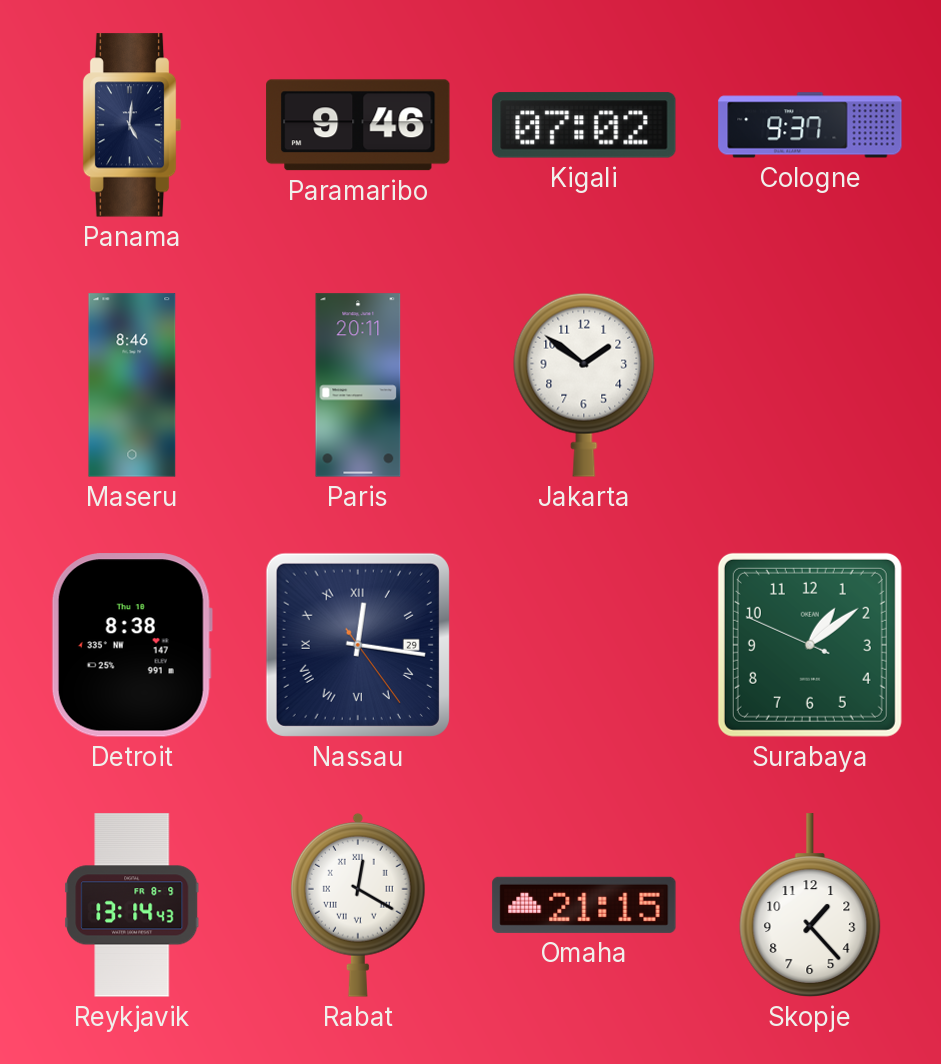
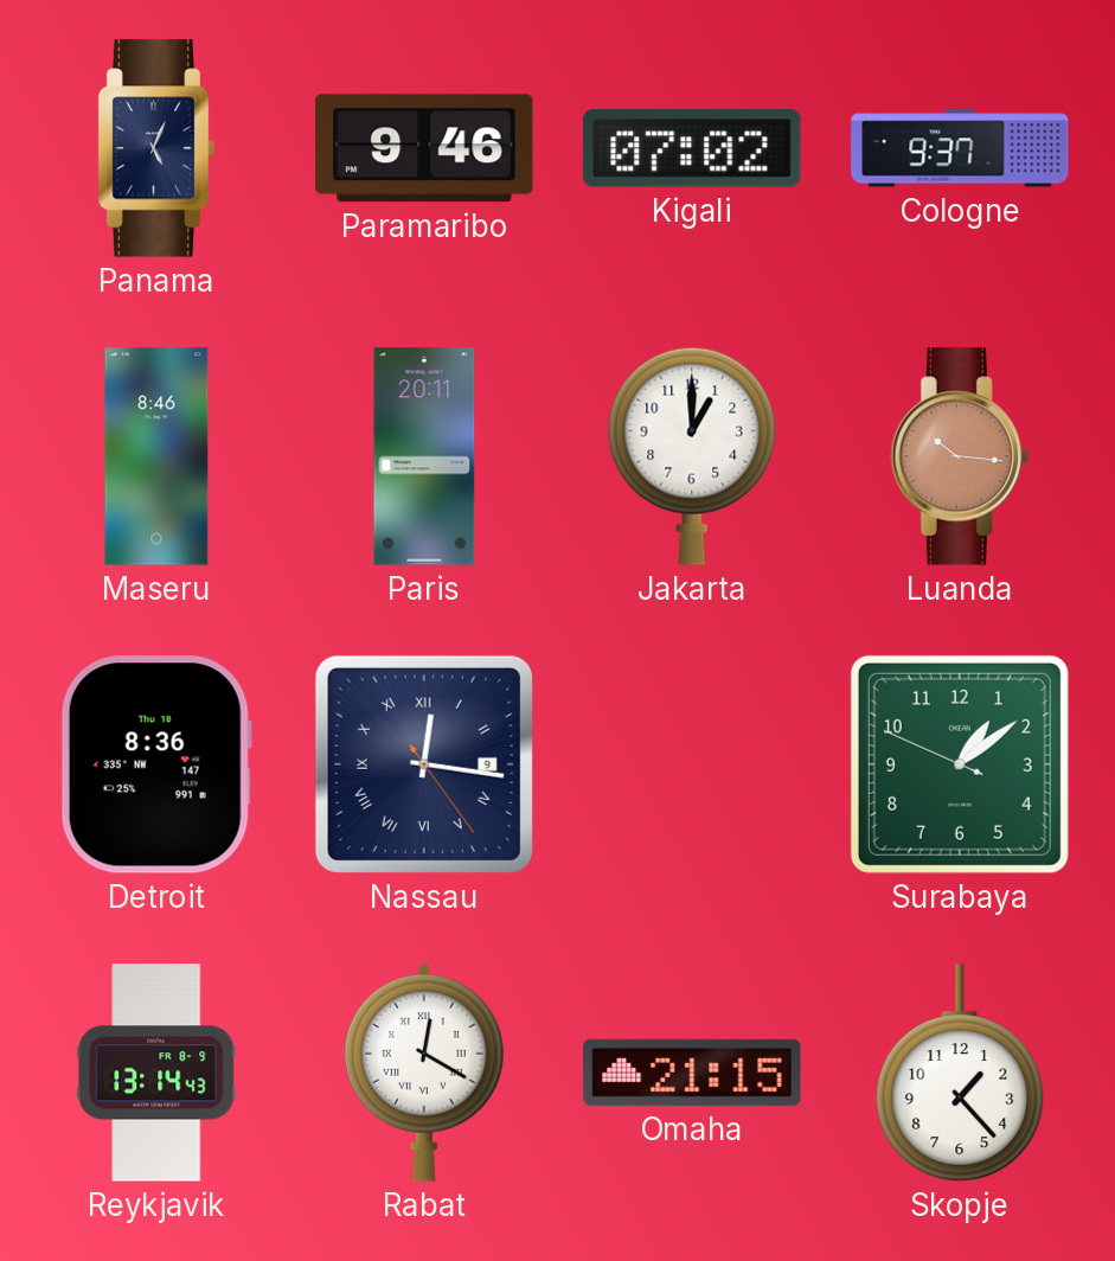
Panama: 5:01 -> 5:04
Jakarta: 1:51 -> 1:00
Luanda: none -> 10:16
Detroit: 8:38 -> 8:36
Nassau date: 29 -> 9
